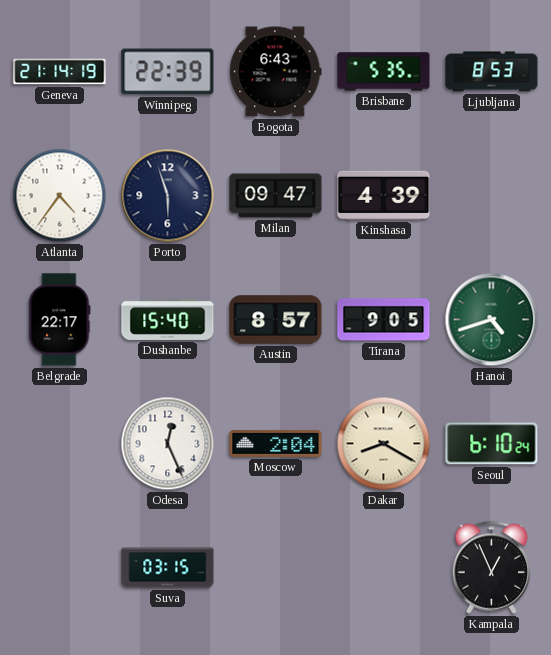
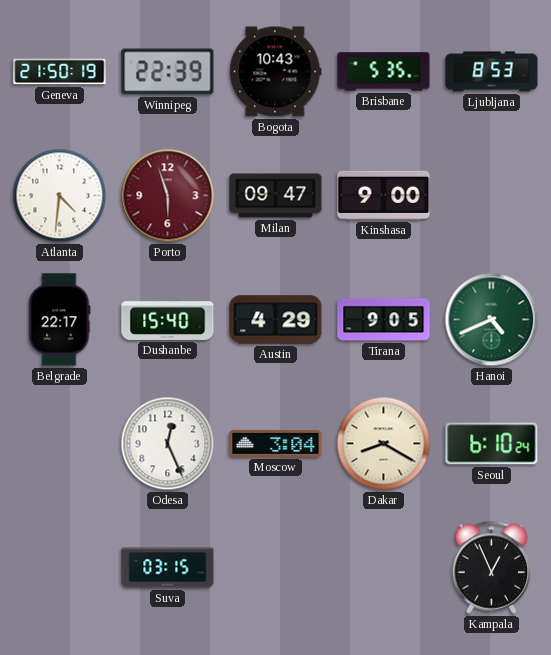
Geneva: 21:14 -> 21:50
Bogota: 6:43 -> 10:43
Atlanta: 4:36 -> 4:31
Porto dial: navy -> burgundy
Kinshasa: 4:39 -> 9:00
Austin: 8:57 -> 4:29
Hanoi: 4:42 -> 4:41
Moscow: 2:04 -> 3:04
